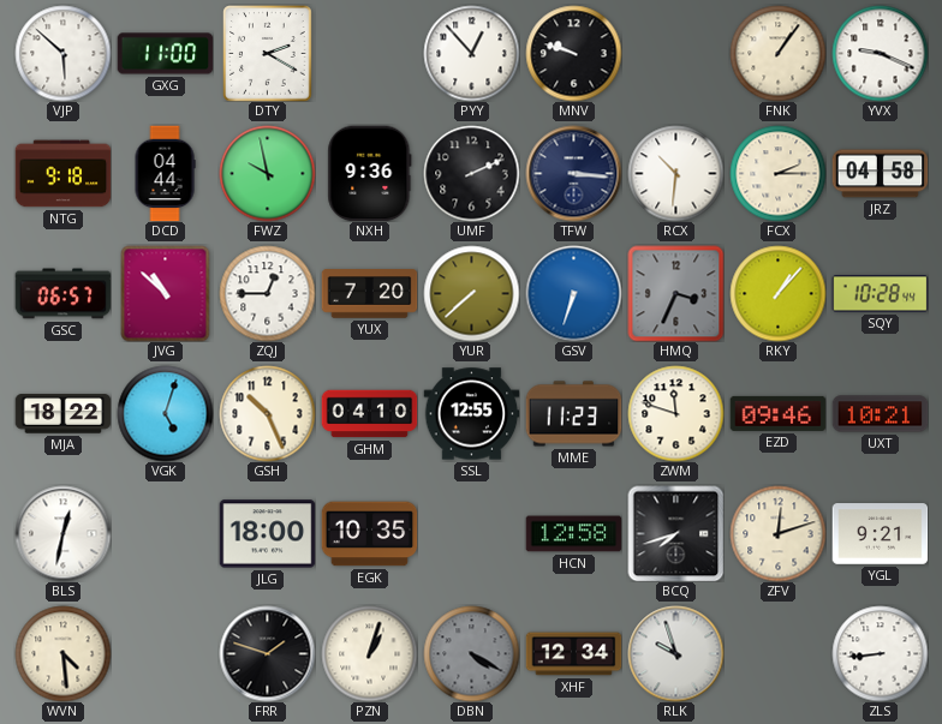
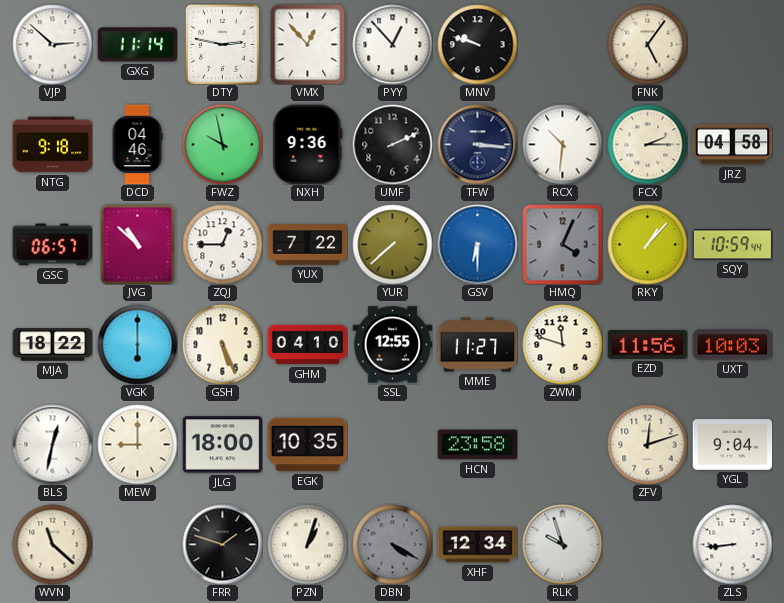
VJP: 5:52 -> 2:52
GXG: 11:00 -> 11:14
DTY: 2:20 -> 2:47
VMX: none -> 12:53
FNK: 1:06 -> 5:06
YVX: 9:19 -> none
DCD: 04:44 -> 04:46
YUX: 7:20 -> 7:22
GSV: 6:33 -> 6:30
HMQ: 3:34 -> 4:04
SQY: 10:28 -> 10:59
VGK: 5:03 -> 6:00
GSH: 10:26 -> 5:26
MME: 11:23 -> 11:27
EZD: 09:46 -> 11:56
UXT: 10:21 -> 10:03
MEW: none -> 9:00
HCN: 12:58 -> 23:58
BCQ: 7:42 -> none
YGL: 9:21 -> 9:04
WVN: 4:29 -> 11:22
